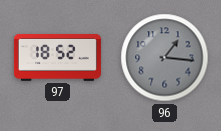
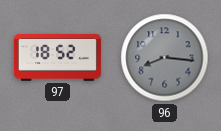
96: 1:16 -> 8:16
